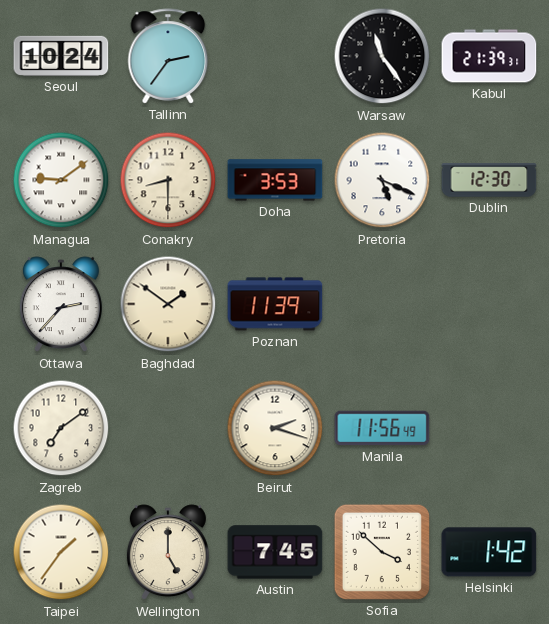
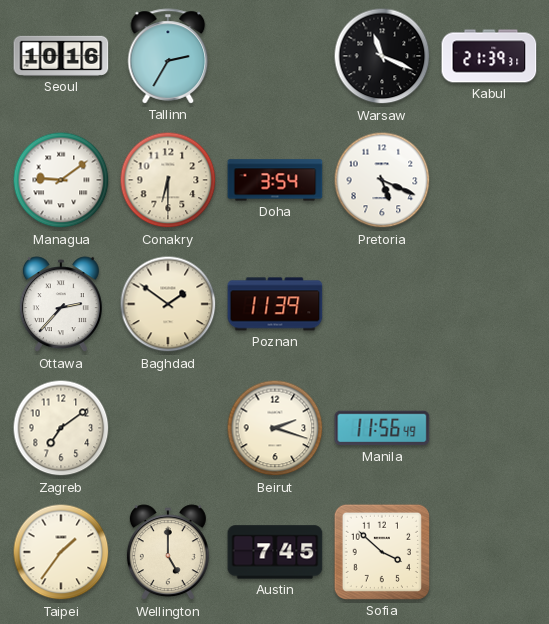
Seoul: 10:24 -> 10:16
Tallinn: 2:36 -> 2:35
Warsaw: 11:24 -> 11:19
Conakry: 8:30 -> 6:30
Doha: 3:53 -> 3:54
Dublin: 12:30 -> none
Helsinki: 1:42 -> none
